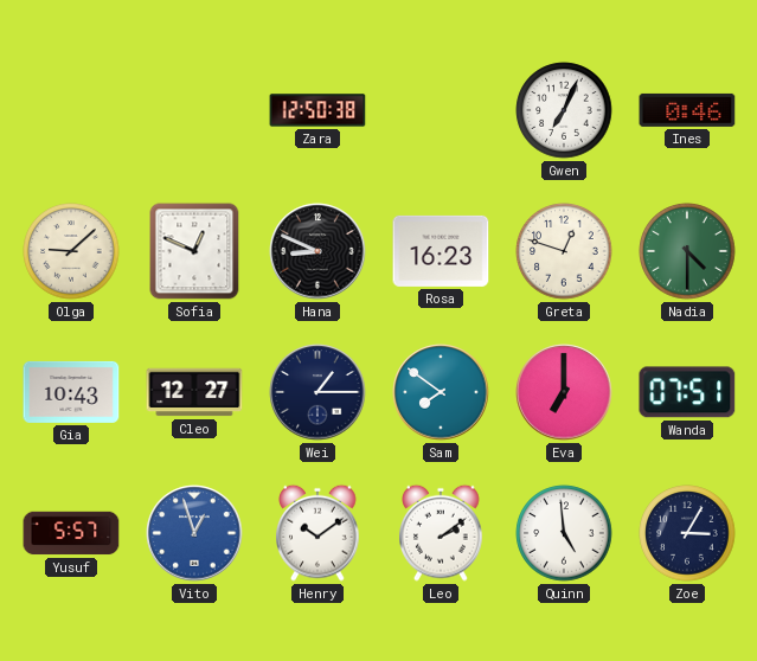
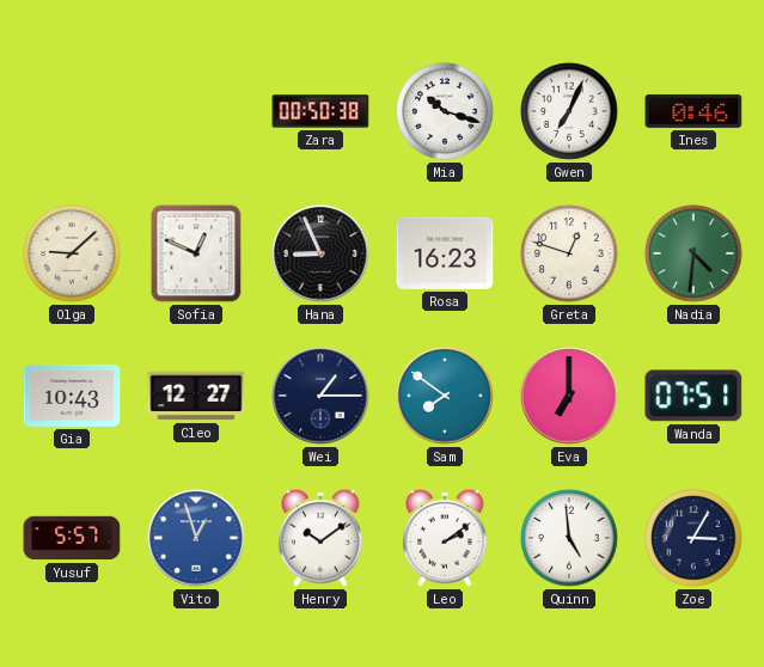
Zara: 12:50 -> 00:50
Mia: none -> 10:18
Hana: 8:49 -> 8:56
Nadia: 4:30 -> 4:31
